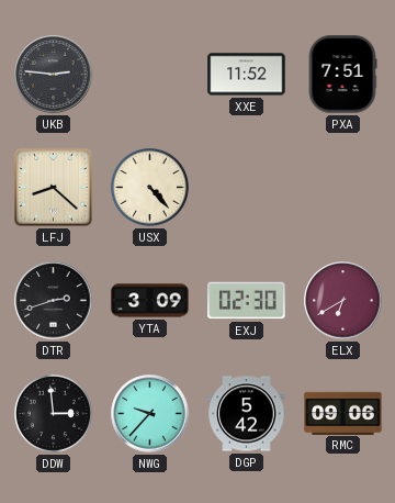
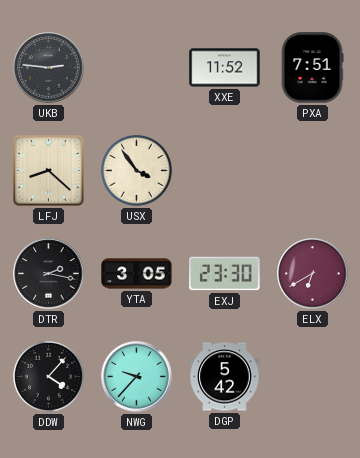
USX: 4:23 -> 3:54
DTR: 2:42 -> 2:17
YTA: 3:09 -> 3:05
EXJ: 02:30 -> 23:30
DDW: 2:59 -> 4:07
RMC: 09:06 -> none
